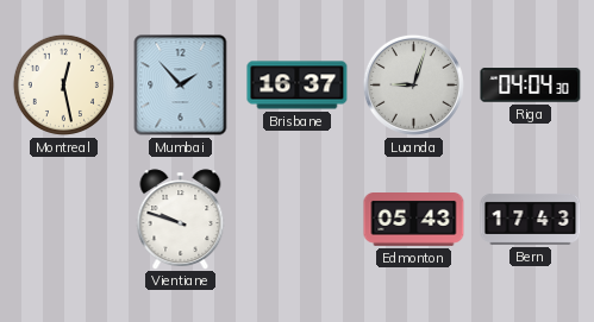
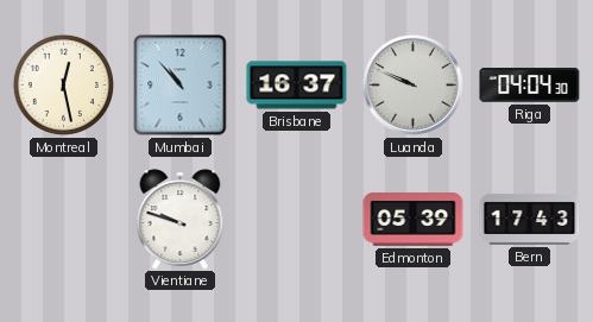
Mumbai: 1:53 -> 10:53
Luanda: 9:03 -> 9:49
Edmonton: 05:43 -> 05:39
